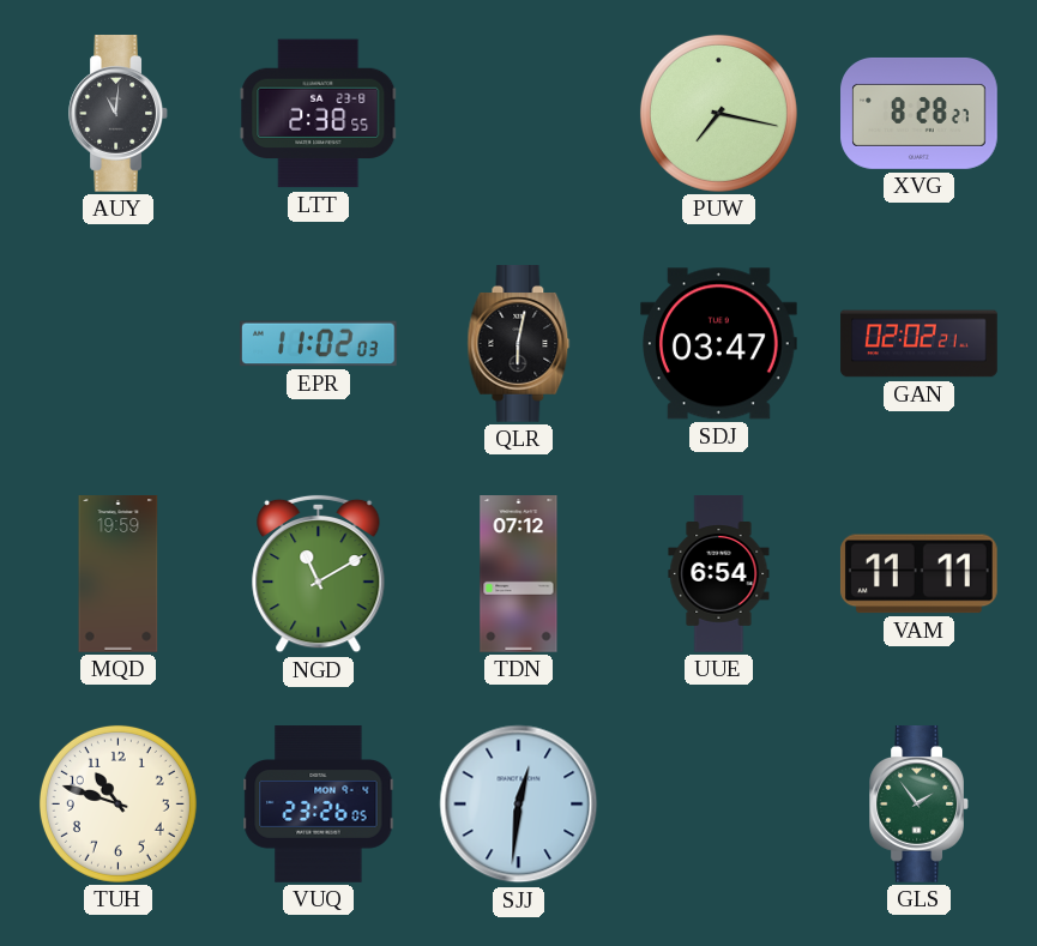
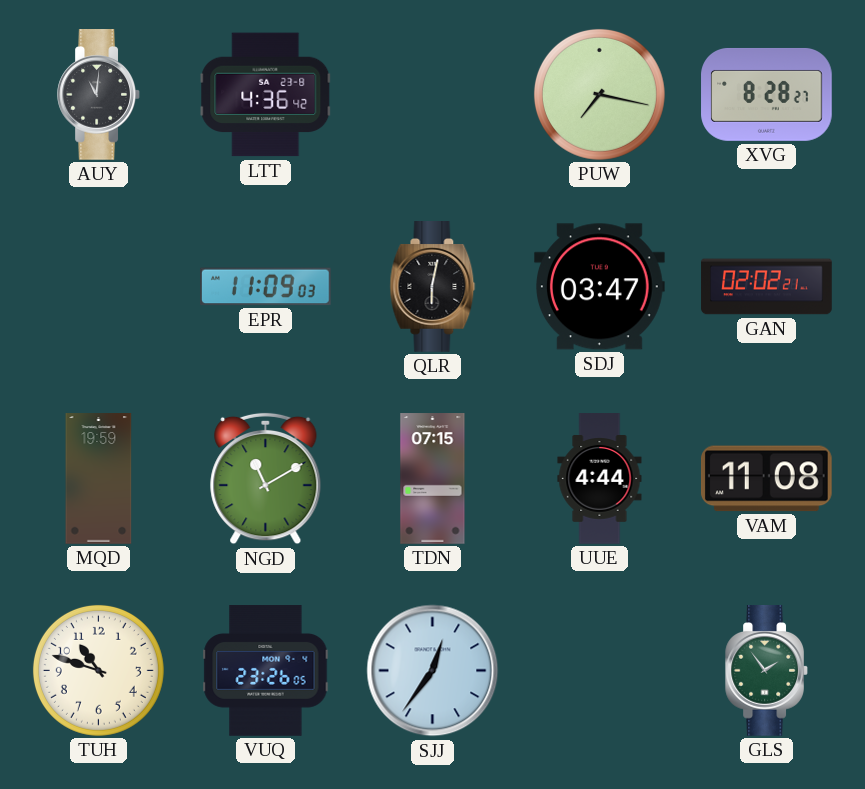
LTT: 2:38 -> 4:36
EPR: 11:02 -> 11:09
TDN: 07:12 -> 07:15
UUE: 6:54 -> 4:44
VAM: 11:11 -> 11:08
SJJ: 12:31 -> 12:36
